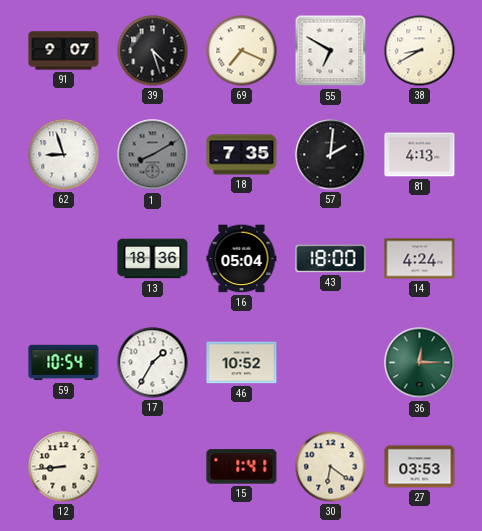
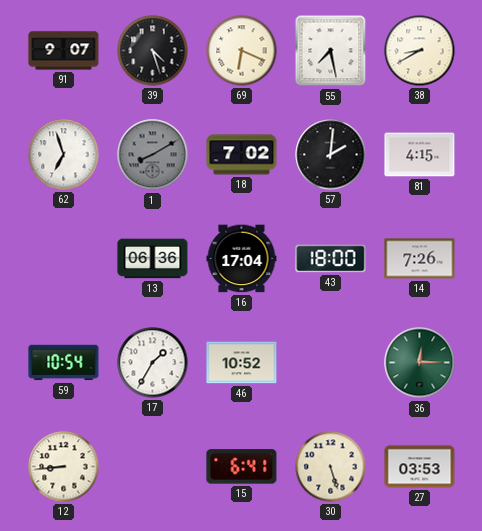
69: 7:19 -> 6:19
55: 6:50 -> 7:28
62: 8:57 -> 6:57
18: 7:35 -> 7:02
81: 4:13 -> 4:15
13: 18:36 -> 06:36
16: 05:04 -> 17:04
14: 4:24 -> 7:26
15: 1:41 -> 6:41
30: 6:21 -> 5:27
